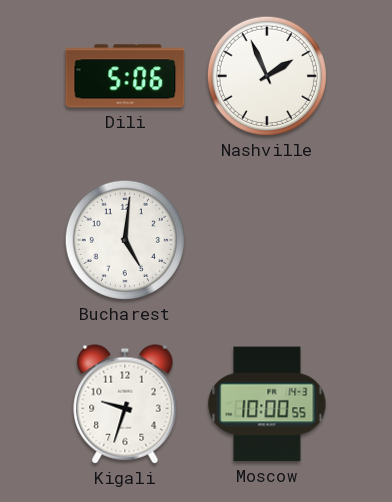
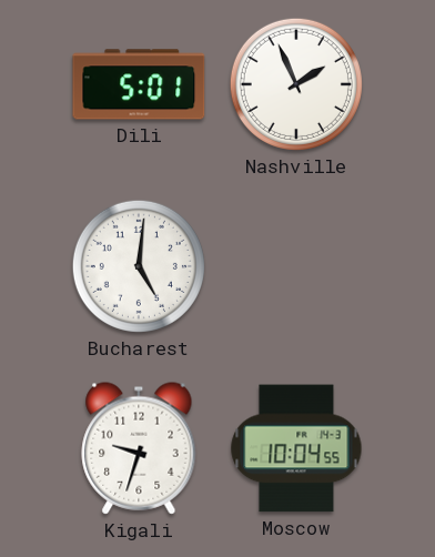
Dili: 5:06 -> 5:01
Moscow: 10:00 -> 10:04
